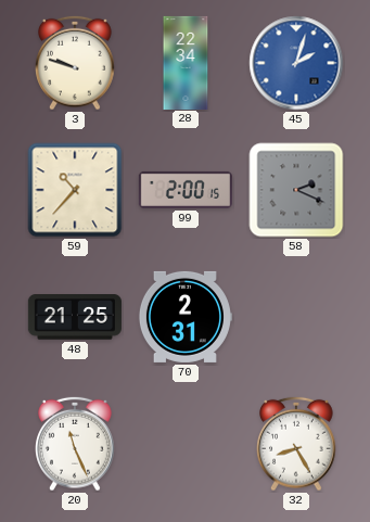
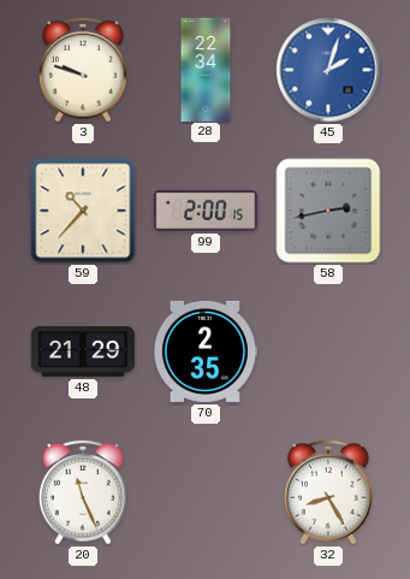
58: 2:19 -> 2:43
48: 21:25 -> 21:29
70: 2:31 -> 2:35
